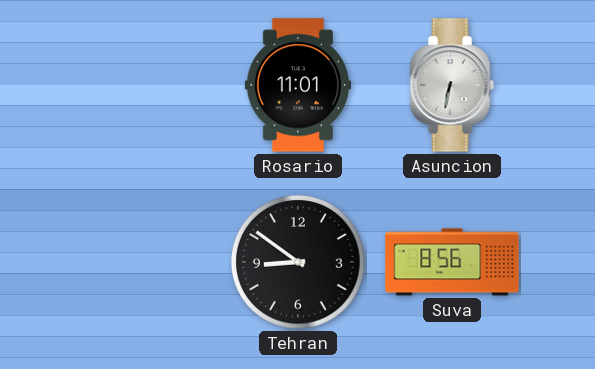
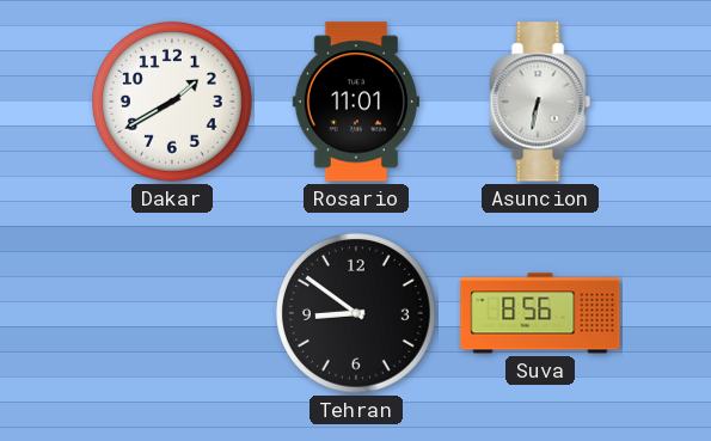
Dakar: none -> 1:40
